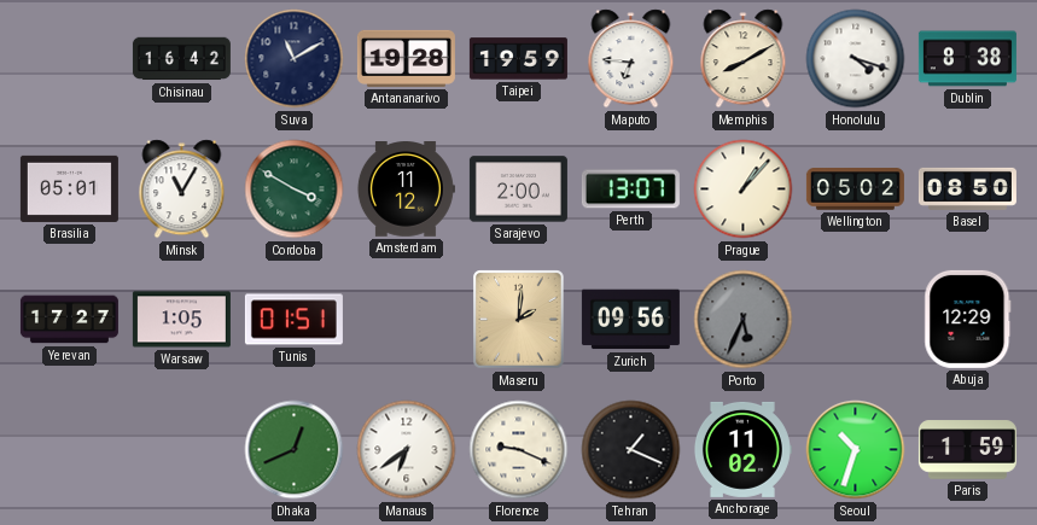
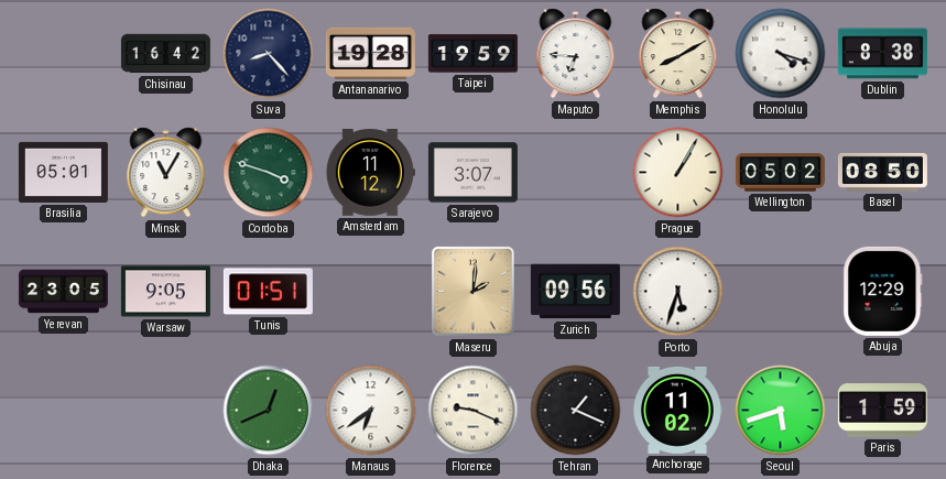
Suva: 11:10 -> 8:23
Cordoba: 3:50 -> 3:48
Sarajevo: 2:00 -> 3:07
Perth: 13:07 -> none
Prague: 1:07 -> 1:05
Yerevan: 17:27 -> 23:05
Warsaw: 1:05 -> 9:05
Porto: 5:34 -> 5:33
Porto dial: grey -> white
Seoul: 10:33 -> 5:42
